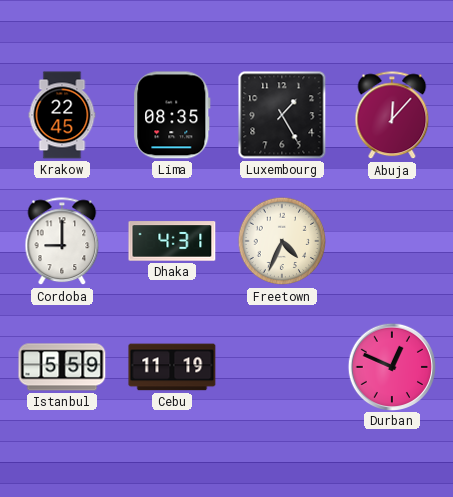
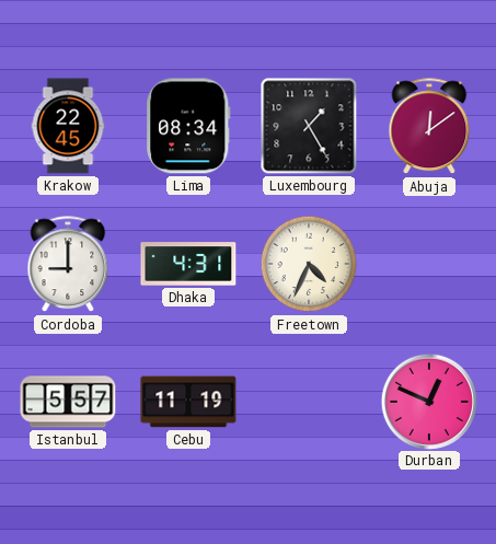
Lima: 08:35 -> 08:34
Abuja: 12:07 -> 12:09
Istanbul: 5:59 -> 5:57
